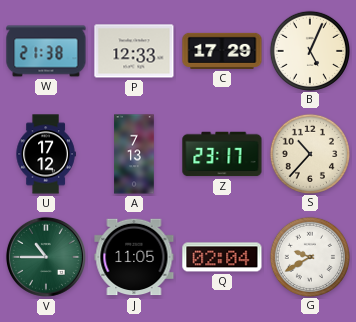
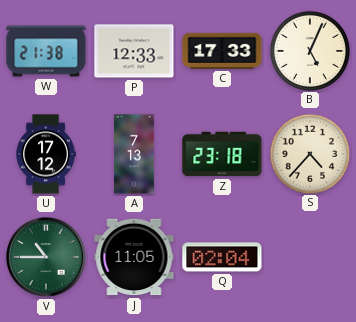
C: 17:29 -> 17:33
Z: 23:17 -> 23:18
S: 10:37 -> 4:37
G: 9:40 -> none
